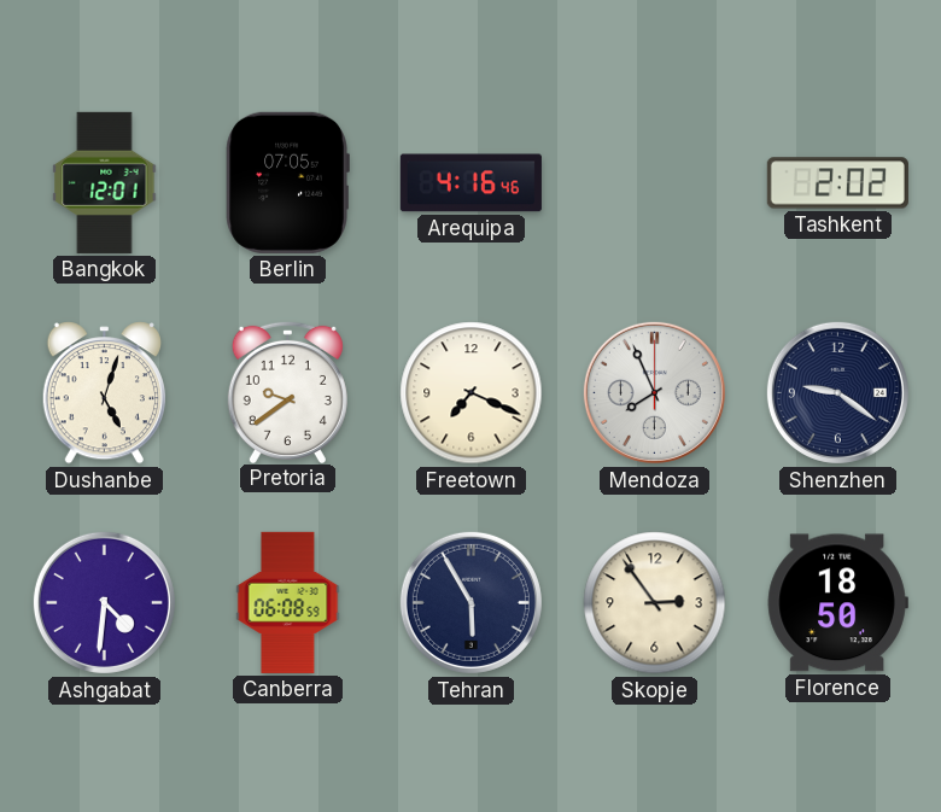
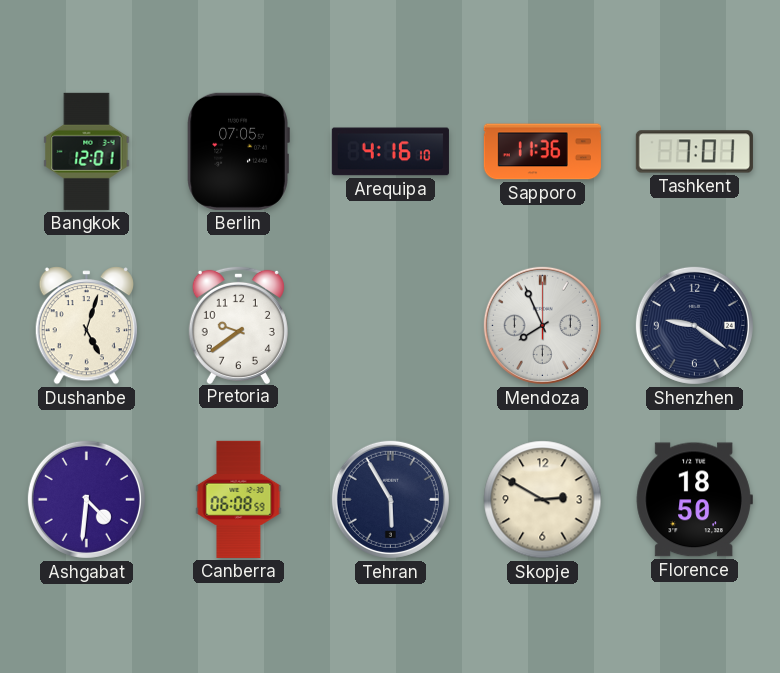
Arequipa: 4:16:46 -> 4:16:10
Sapporo: none -> 11:36
Tashkent: 2:02 -> 7:01
Freetown: 7:19 -> none
Skopje: 2:54 -> 2:50
